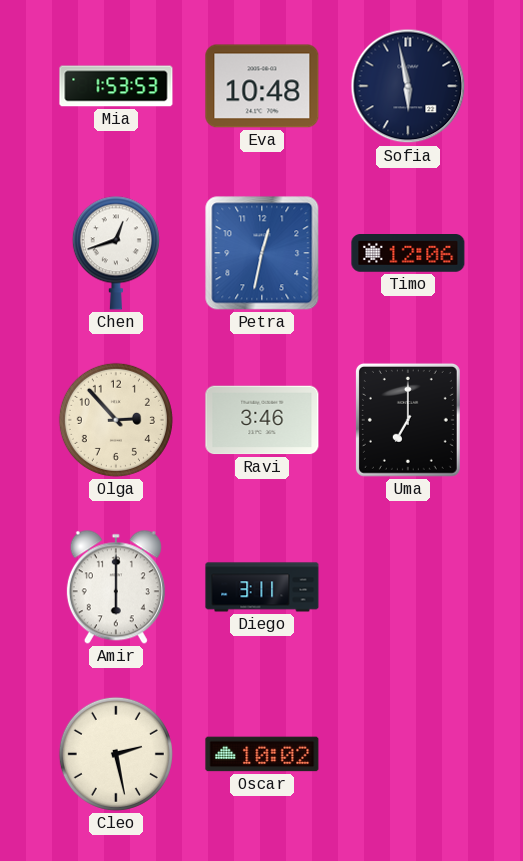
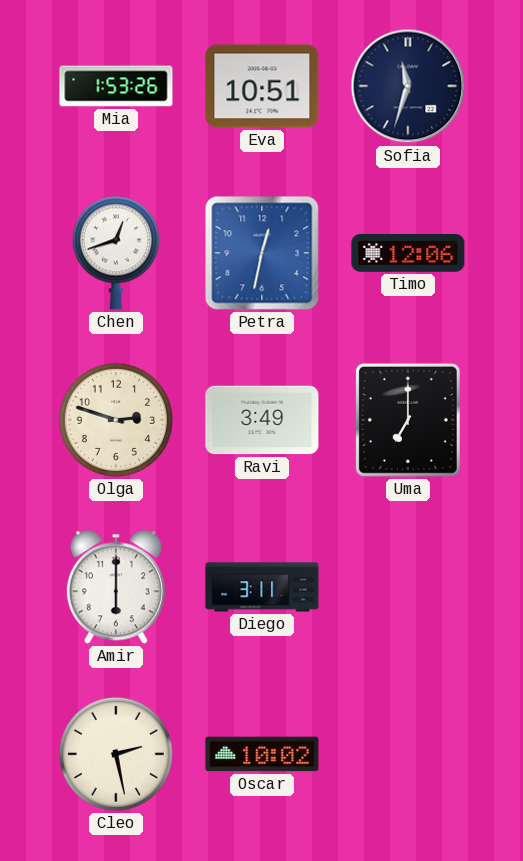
Mia: 1:53:53 -> 1:53:26
Eva: 10:48 -> 10:51
Sofia: 5:58 -> 11:33
Olga: 2:53 -> 2:48
Ravi: 3:46 -> 3:49
